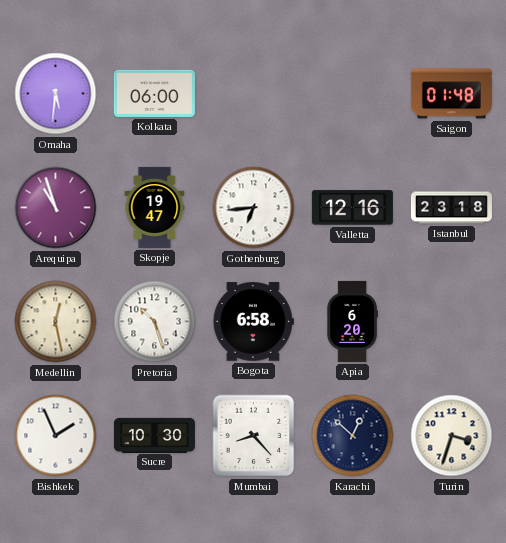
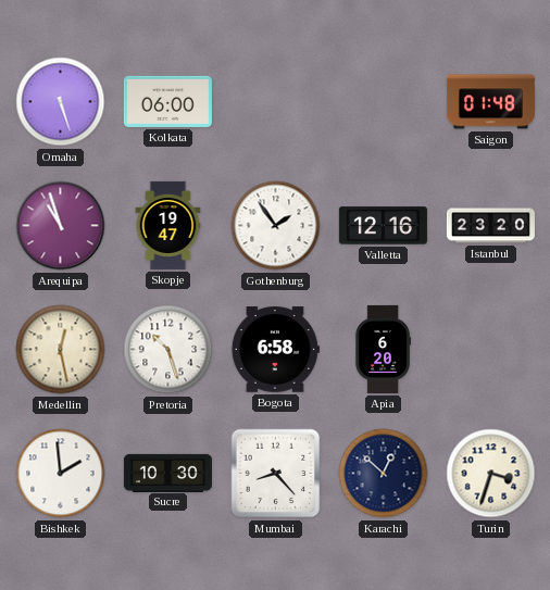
Omaha: 5:31 -> 5:27
Gothenburg: 6:44 -> 1:54
Istanbul: 23:18 -> 23:20
Bishkek: 1:56 -> 1:59
